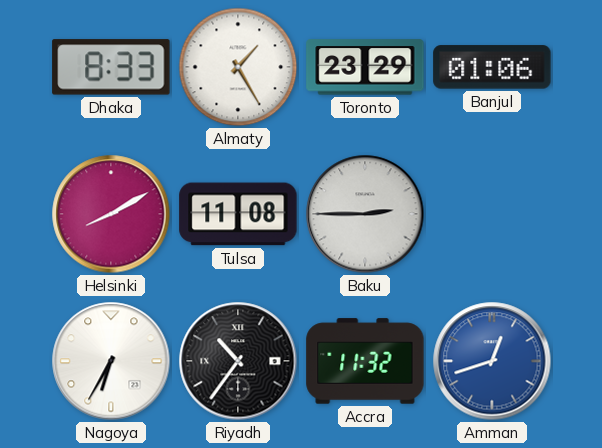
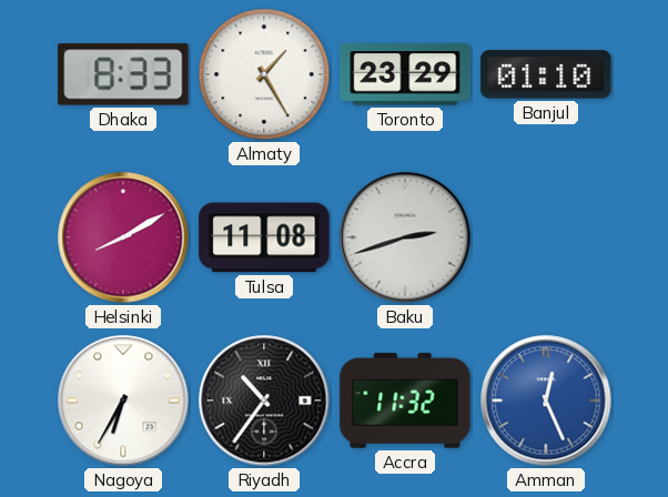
Banjul: 01:06 -> 01:10
Baku: 2:45 -> 2:42
Amman: 12:42 -> 12:26
